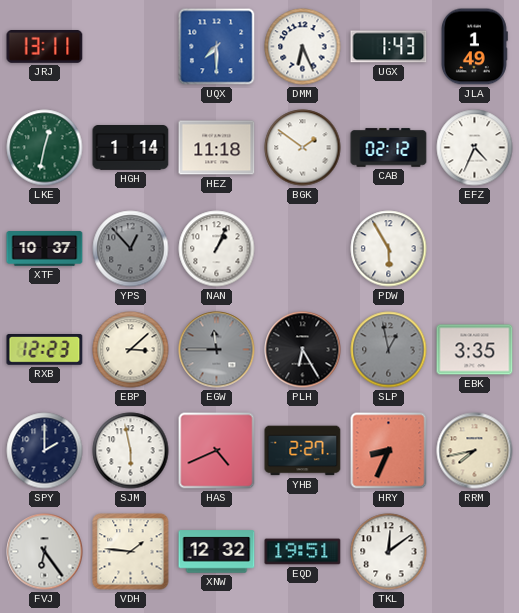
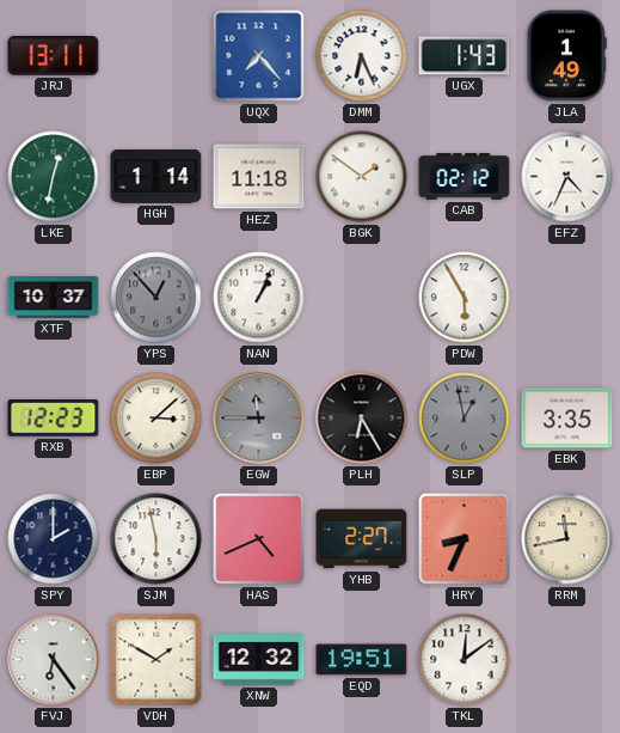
UQX: 7:30 -> 7:23
RRM: 7:43 -> 11:43
VDH: 1:46 -> 1:50
